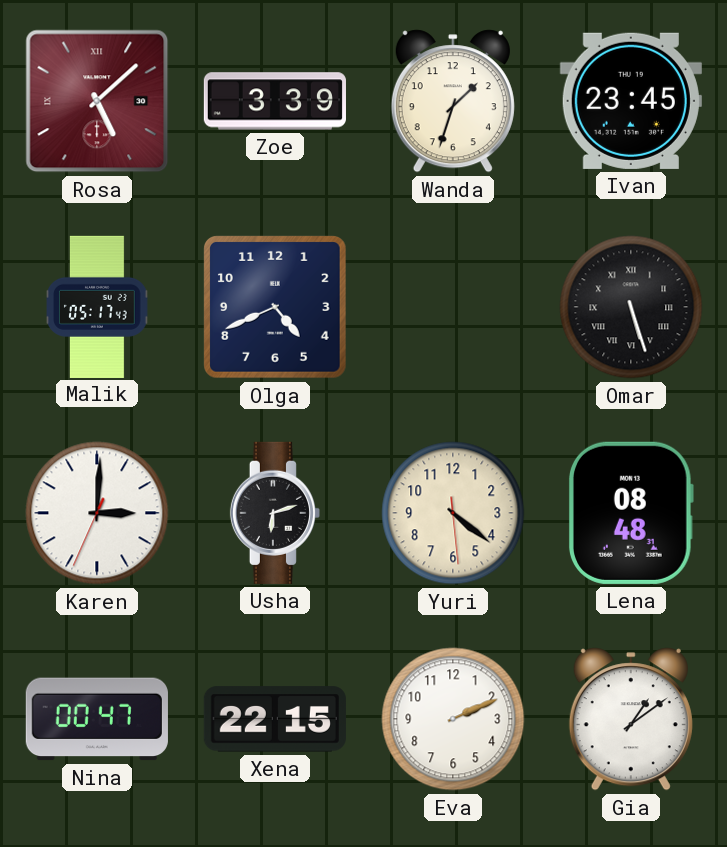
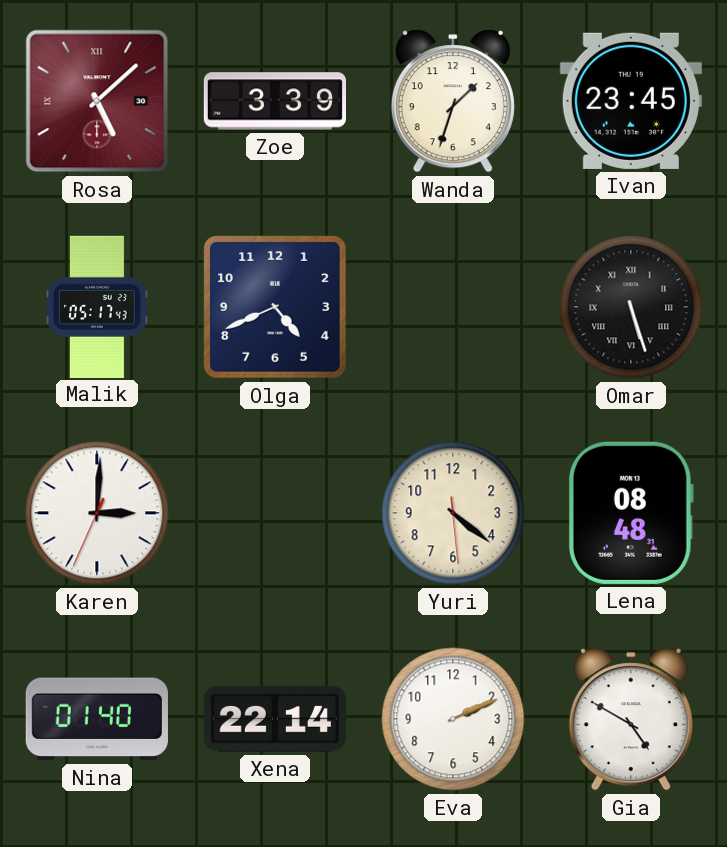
Usha: 6:12 -> none
Nina: 00:47 -> 01:40
Xena: 22:15 -> 22:14
Gia: 1:09 -> 4:50
